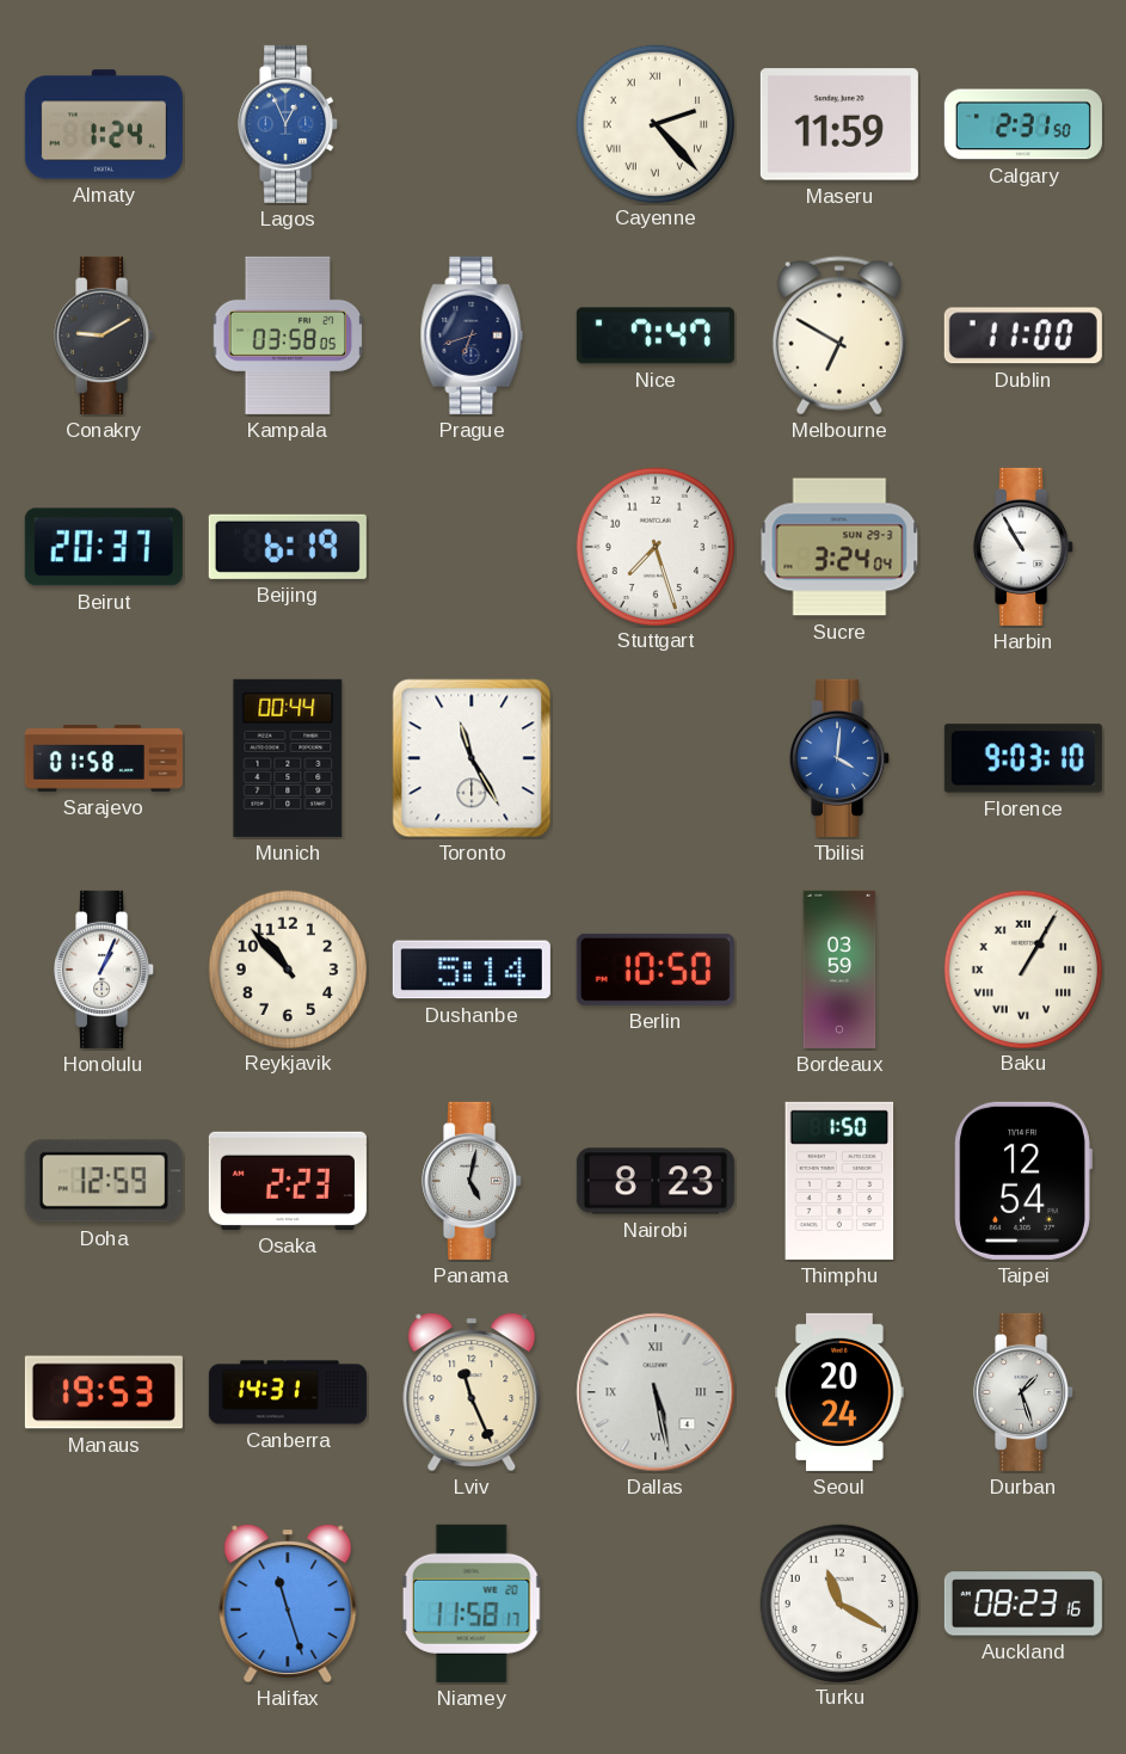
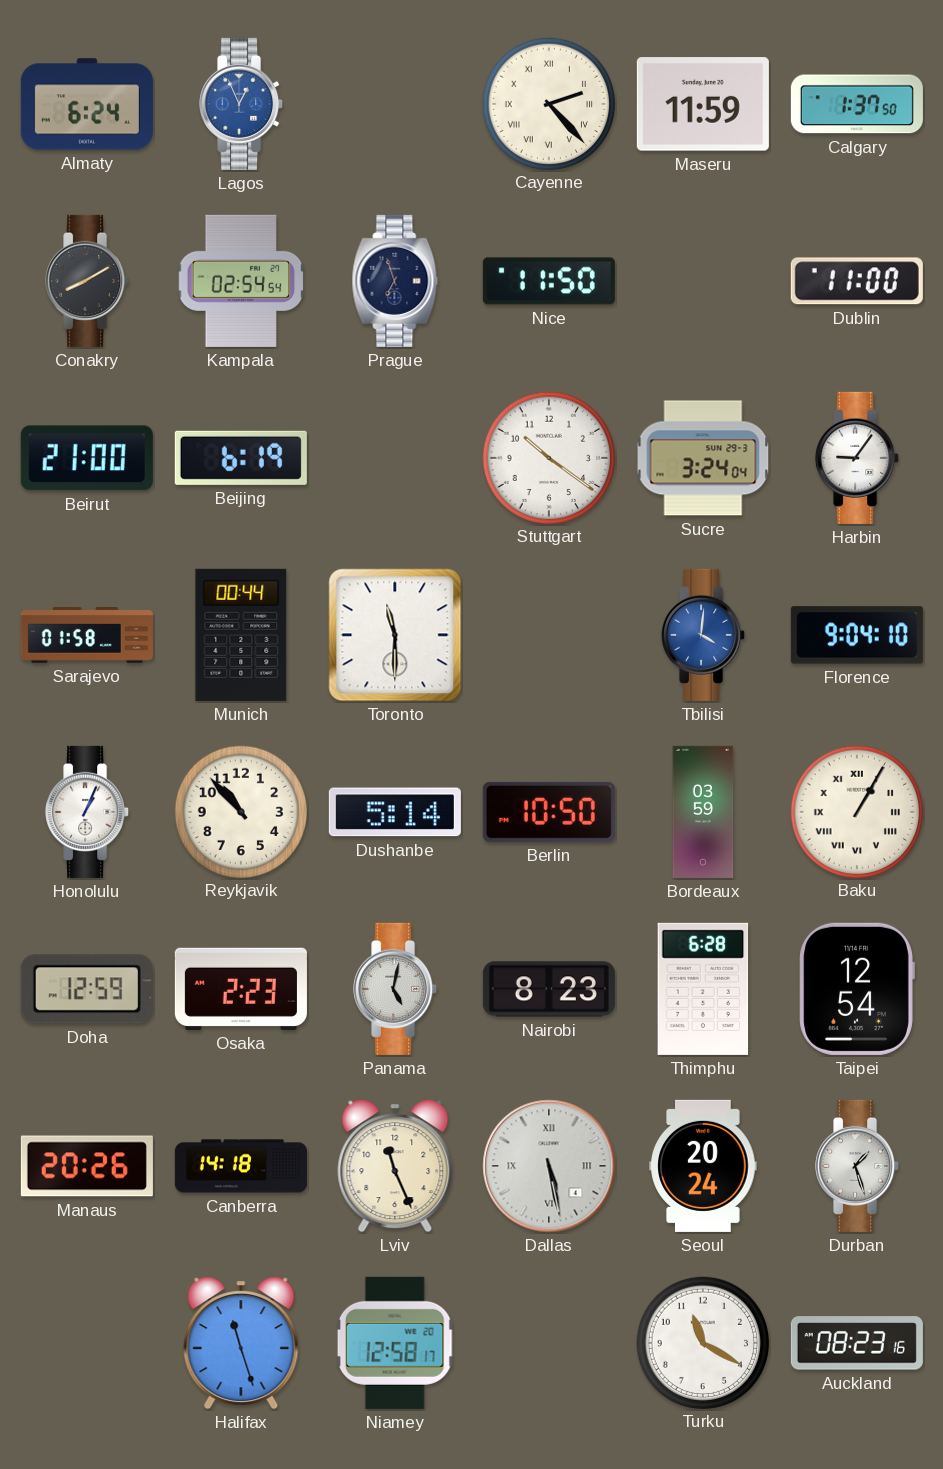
Almaty: 1:24 -> 6:24
Calgary: 2:31 -> 1:37
Conakry: 9:10 -> 8:10
Kampala: 03:58 -> 02:54
Prague: 6:42 -> 6:57
Nice: 7:47 -> 11:50
Melbourne: 6:50 -> none
Beirut: 20:37 -> 21:00
Stuttgart: 7:27 -> 10:21
Harbin: 10:55 -> 9:06
Toronto: 11:25 -> 11:30
Florence: 9:03 -> 9:04
Thimphu: 1:50 -> 6:28
Manaus: 19:53 -> 20:26
Canberra: 14:31 -> 14:18
Niamey: 11:58 -> 12:58
